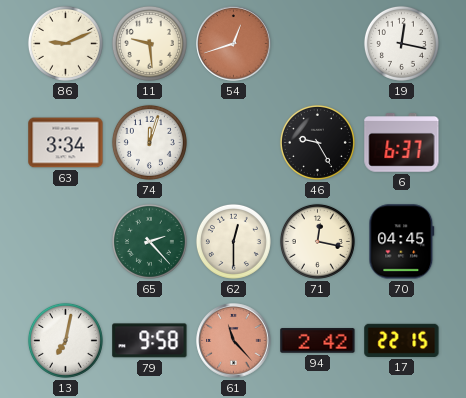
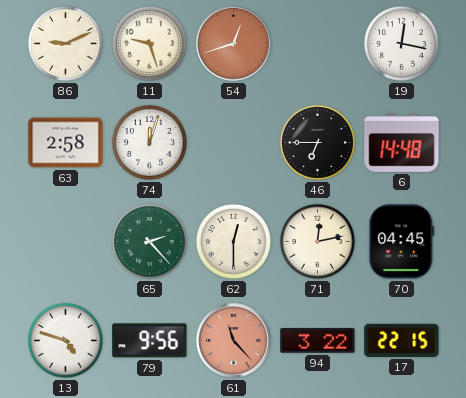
11: 9:29 -> 9:27
63: 3:34 -> 2:58
46: 9:25 -> 6:45
6: 6:37 -> 14:48
71: 12:17 -> 12:13
13: 7:02 -> 4:48
79: 9:58 -> 9:56
94: 2:42 -> 3:22
